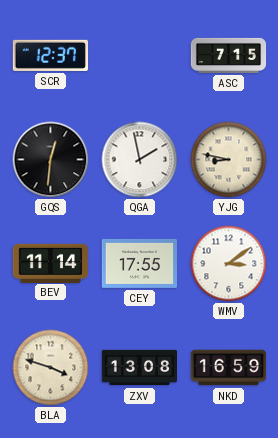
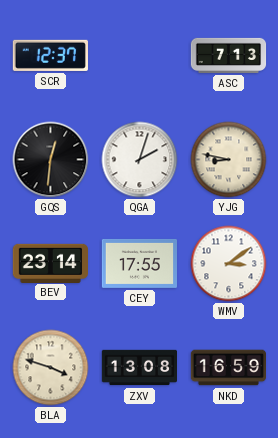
ASC: 7:15 -> 7:13
QGA: 1:58 -> 2:03
BEV: 11:14 -> 23:14
